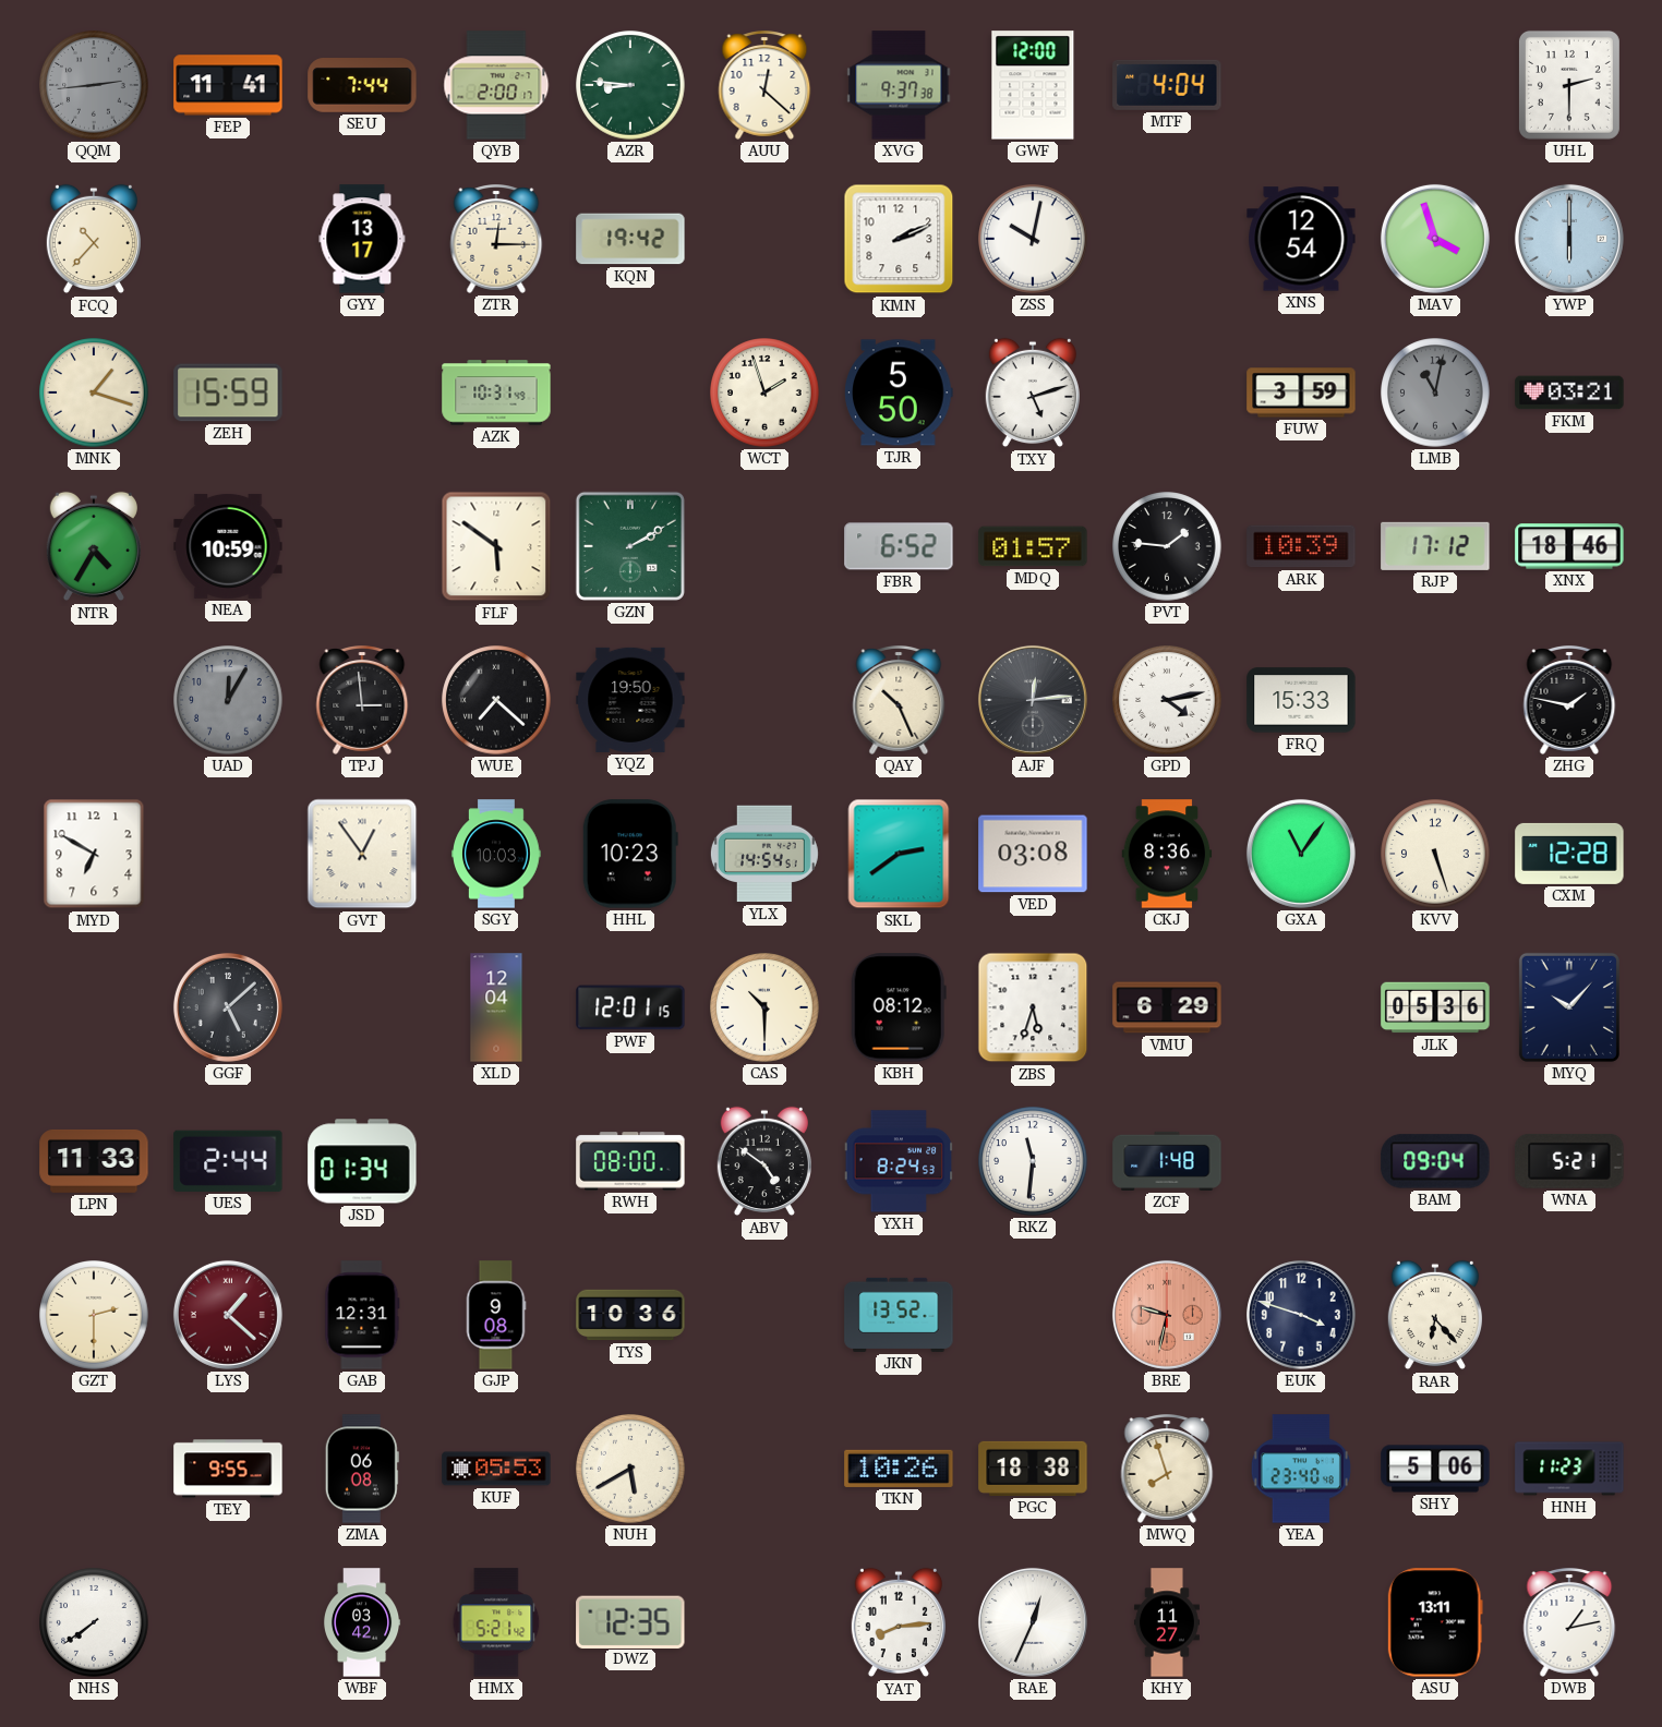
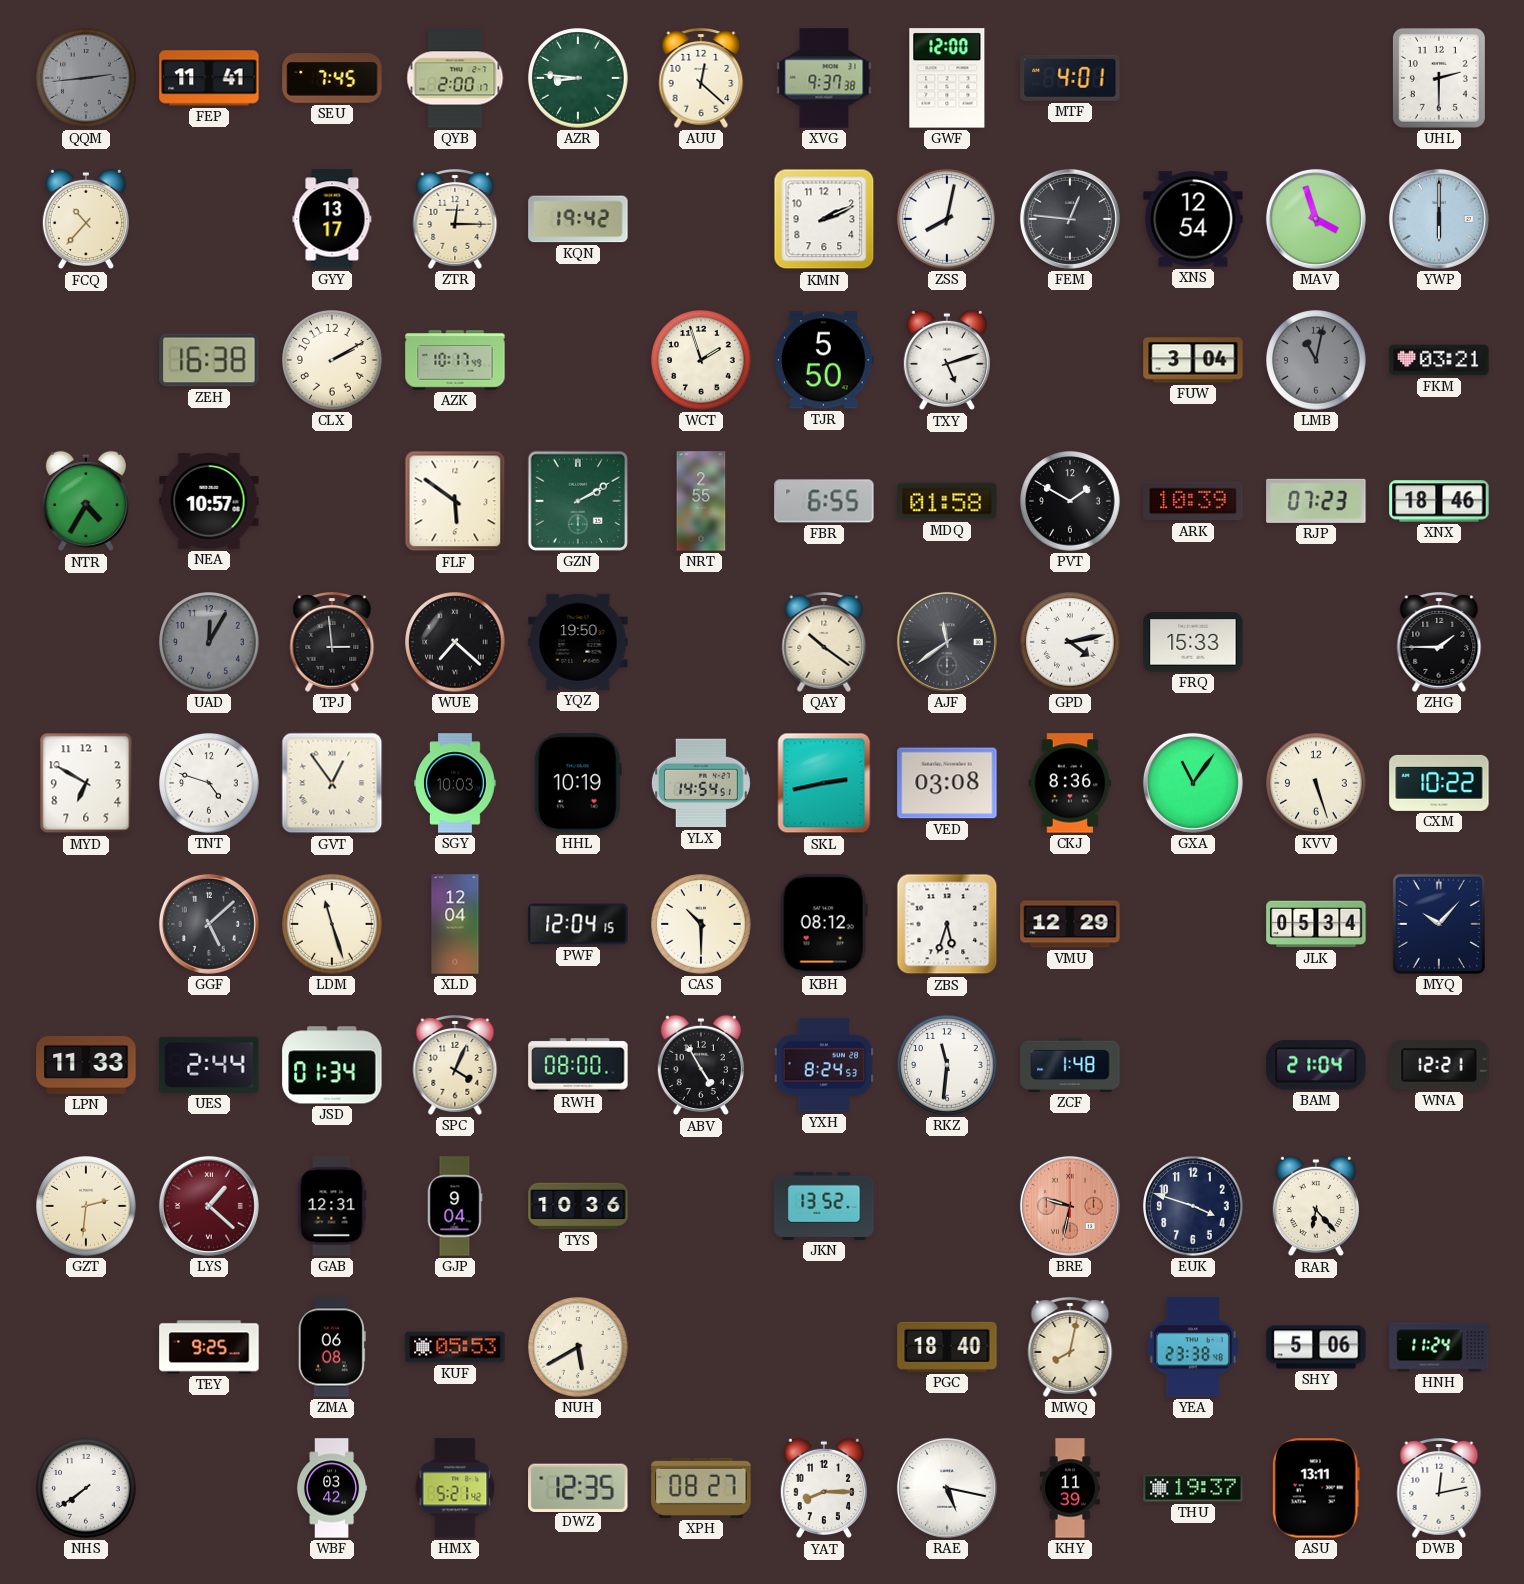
SEU: 7:44 -> 7:45
MTF: 4:04 -> 4:01
ZSS: 10:02 -> 8:02
FEM: none -> 12:46
MNK: 1:18 -> none
ZEH: 15:59 -> 16:38
CLX: none -> 2:10
AZK: 10:31 -> 10:17
FUW: 3:59 -> 3:04
NEA: 10:59 -> 10:57
NRT: none -> 2:55
FBR: 6:52 -> 6:55
MDQ: 01:57 -> 01:58
PVT: 1:46 -> 1:50
RJP: 17:12 -> 07:23
QAY: 10:26 -> 10:21
AJF: 12:14 -> 11:39
ZHG: 1:47 -> 1:45
TNT: none -> 4:48
HHL: 10:23 -> 10:19
SKL: 2:39 -> 2:43
CXM: 12:28 -> 10:22
LDM: none -> 11:27
PWF: 12:01 -> 12:04
VMU: 6:29 -> 12:29
JLK: 05:36 -> 05:34
SPC: none -> 4:04
ABV: 4:51 -> 4:55
BAM: 09:04 -> 21:04
WNA: 5:21 -> 12:21
GZT: 2:30 -> 2:31
GJP: 9:08 -> 9:04
TEY: 9:55 -> 9:25
TKN: 10:26 -> none
PGC: 18:38 -> 18:40
MWQ: 7:57 -> 8:02
YEA: 23:40 -> 23:38
HNH: 11:23 -> 11:24
XPH: none -> 08:27
YAT: 8:14 -> 8:15
RAE: 12:34 -> 5:17
KHY: 11:27 -> 11:39
THU: none -> 19:37
DWB: 1:13 -> 12:13
